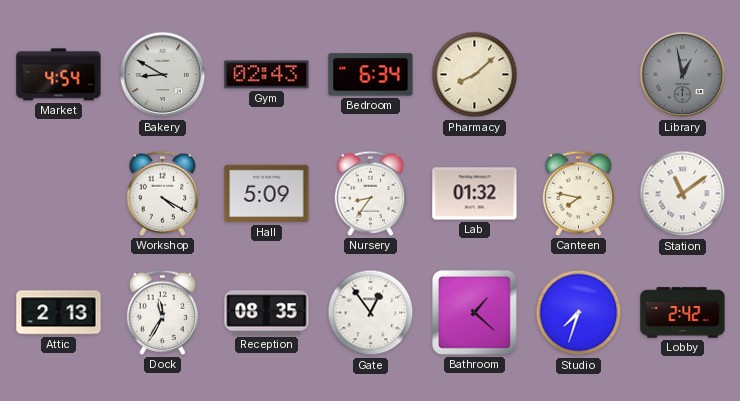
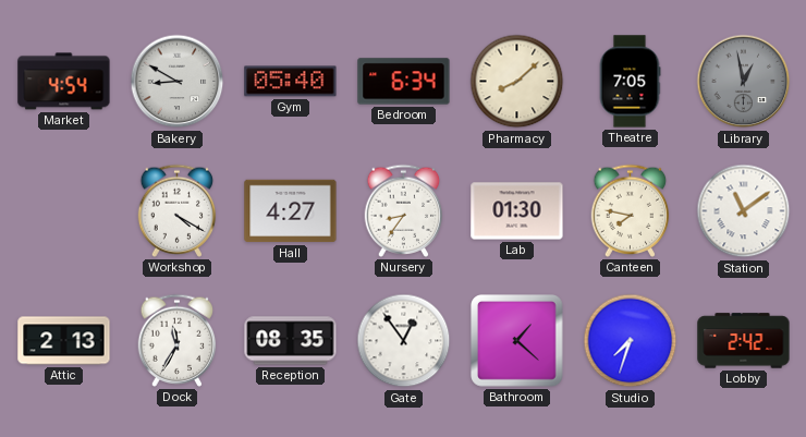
Gym: 02:43 -> 05:40
Theatre: none -> 7:05
Hall: 5:09 -> 4:27
Lab: 01:32 -> 01:30
